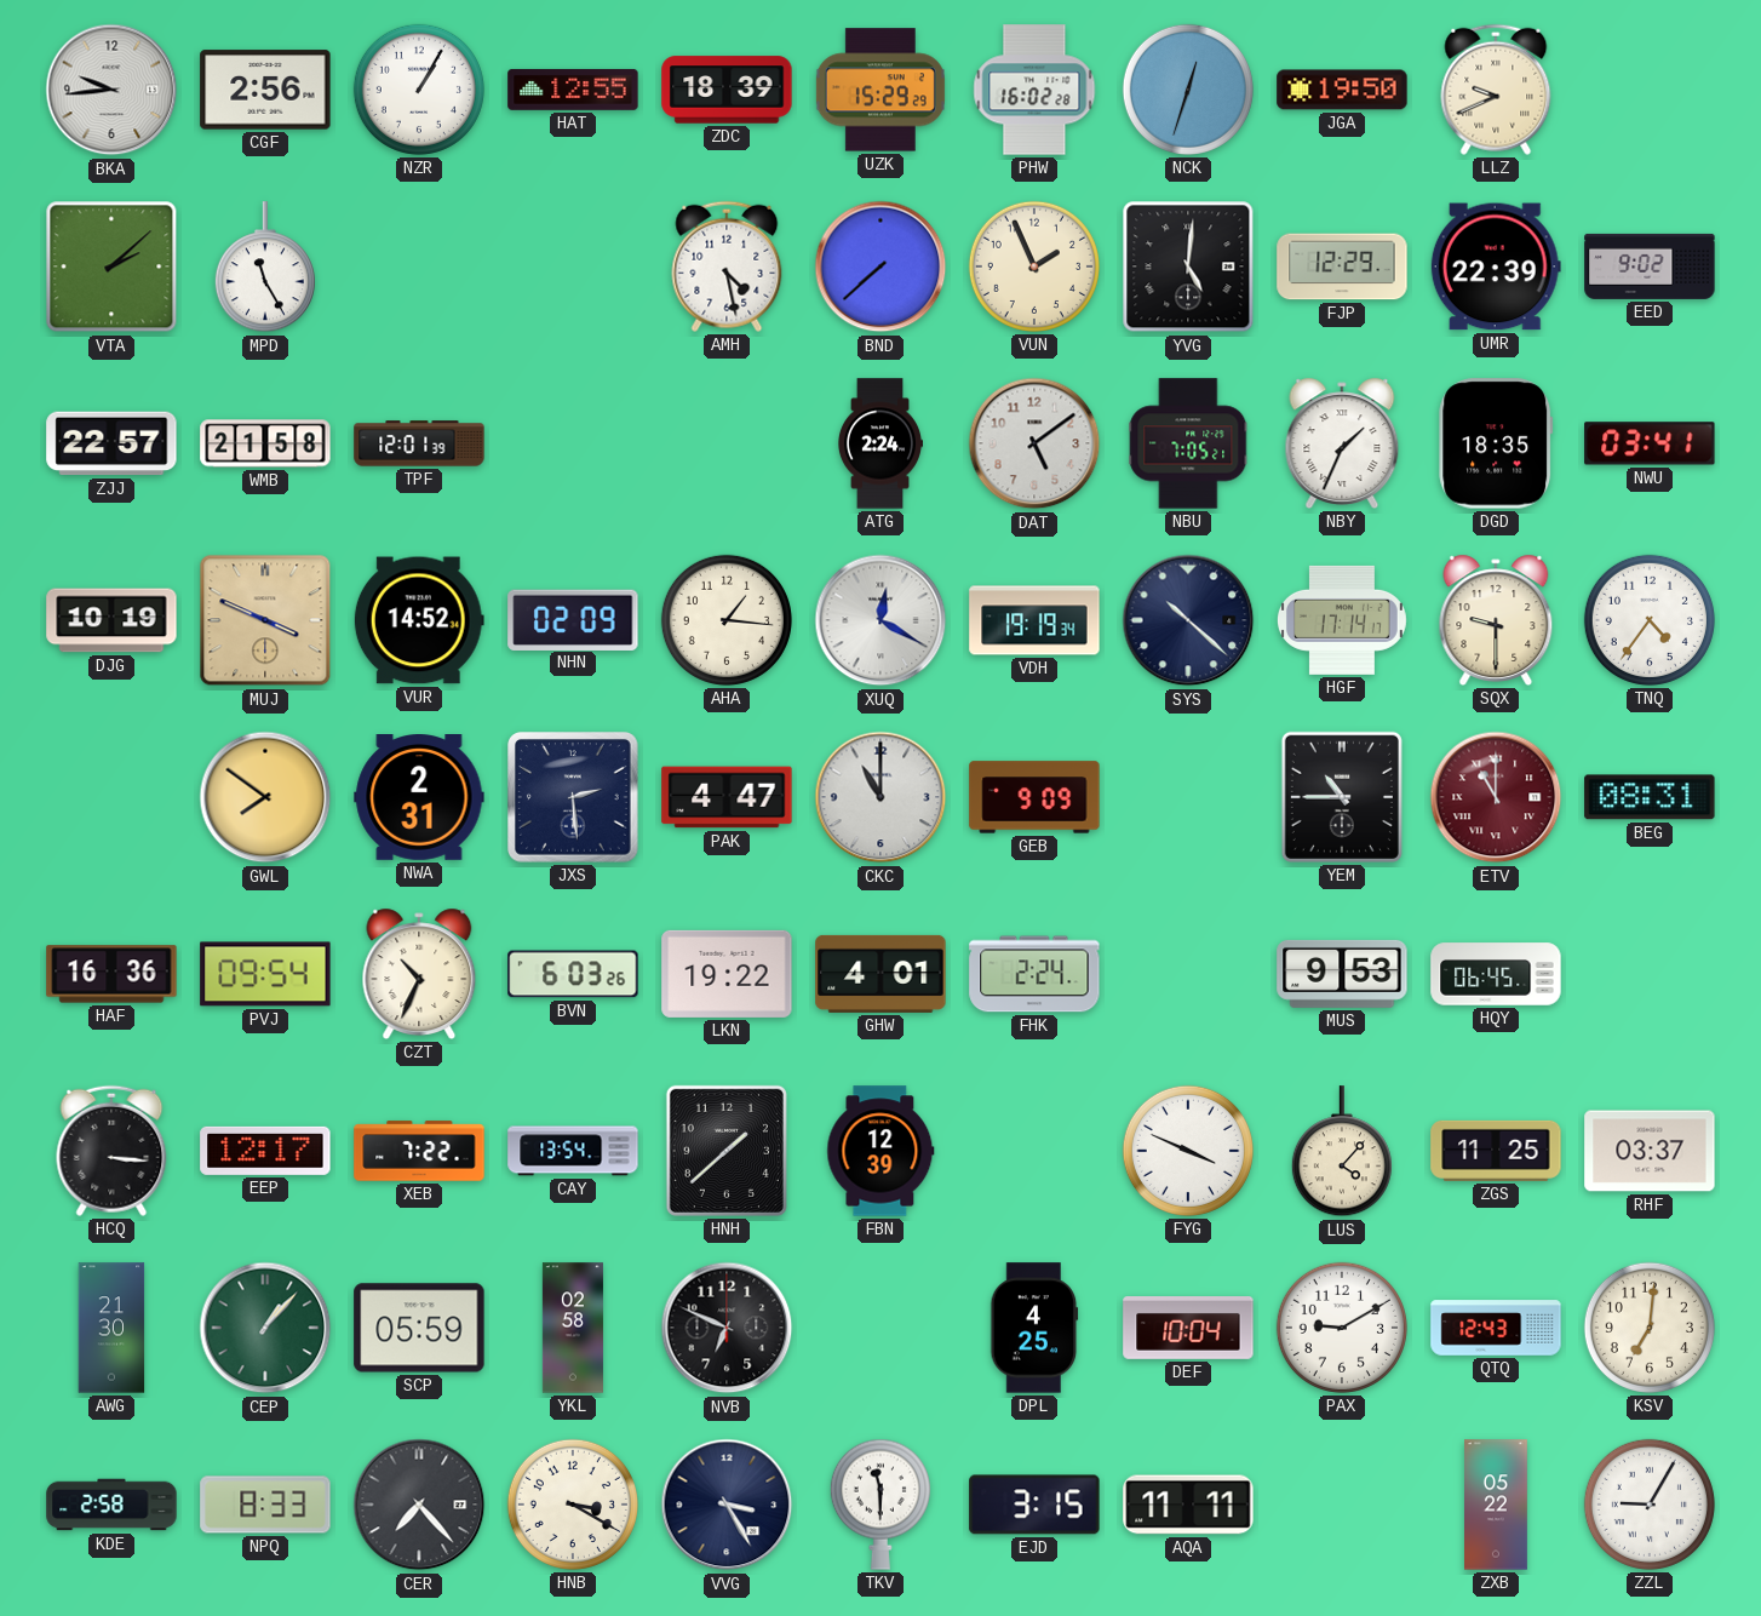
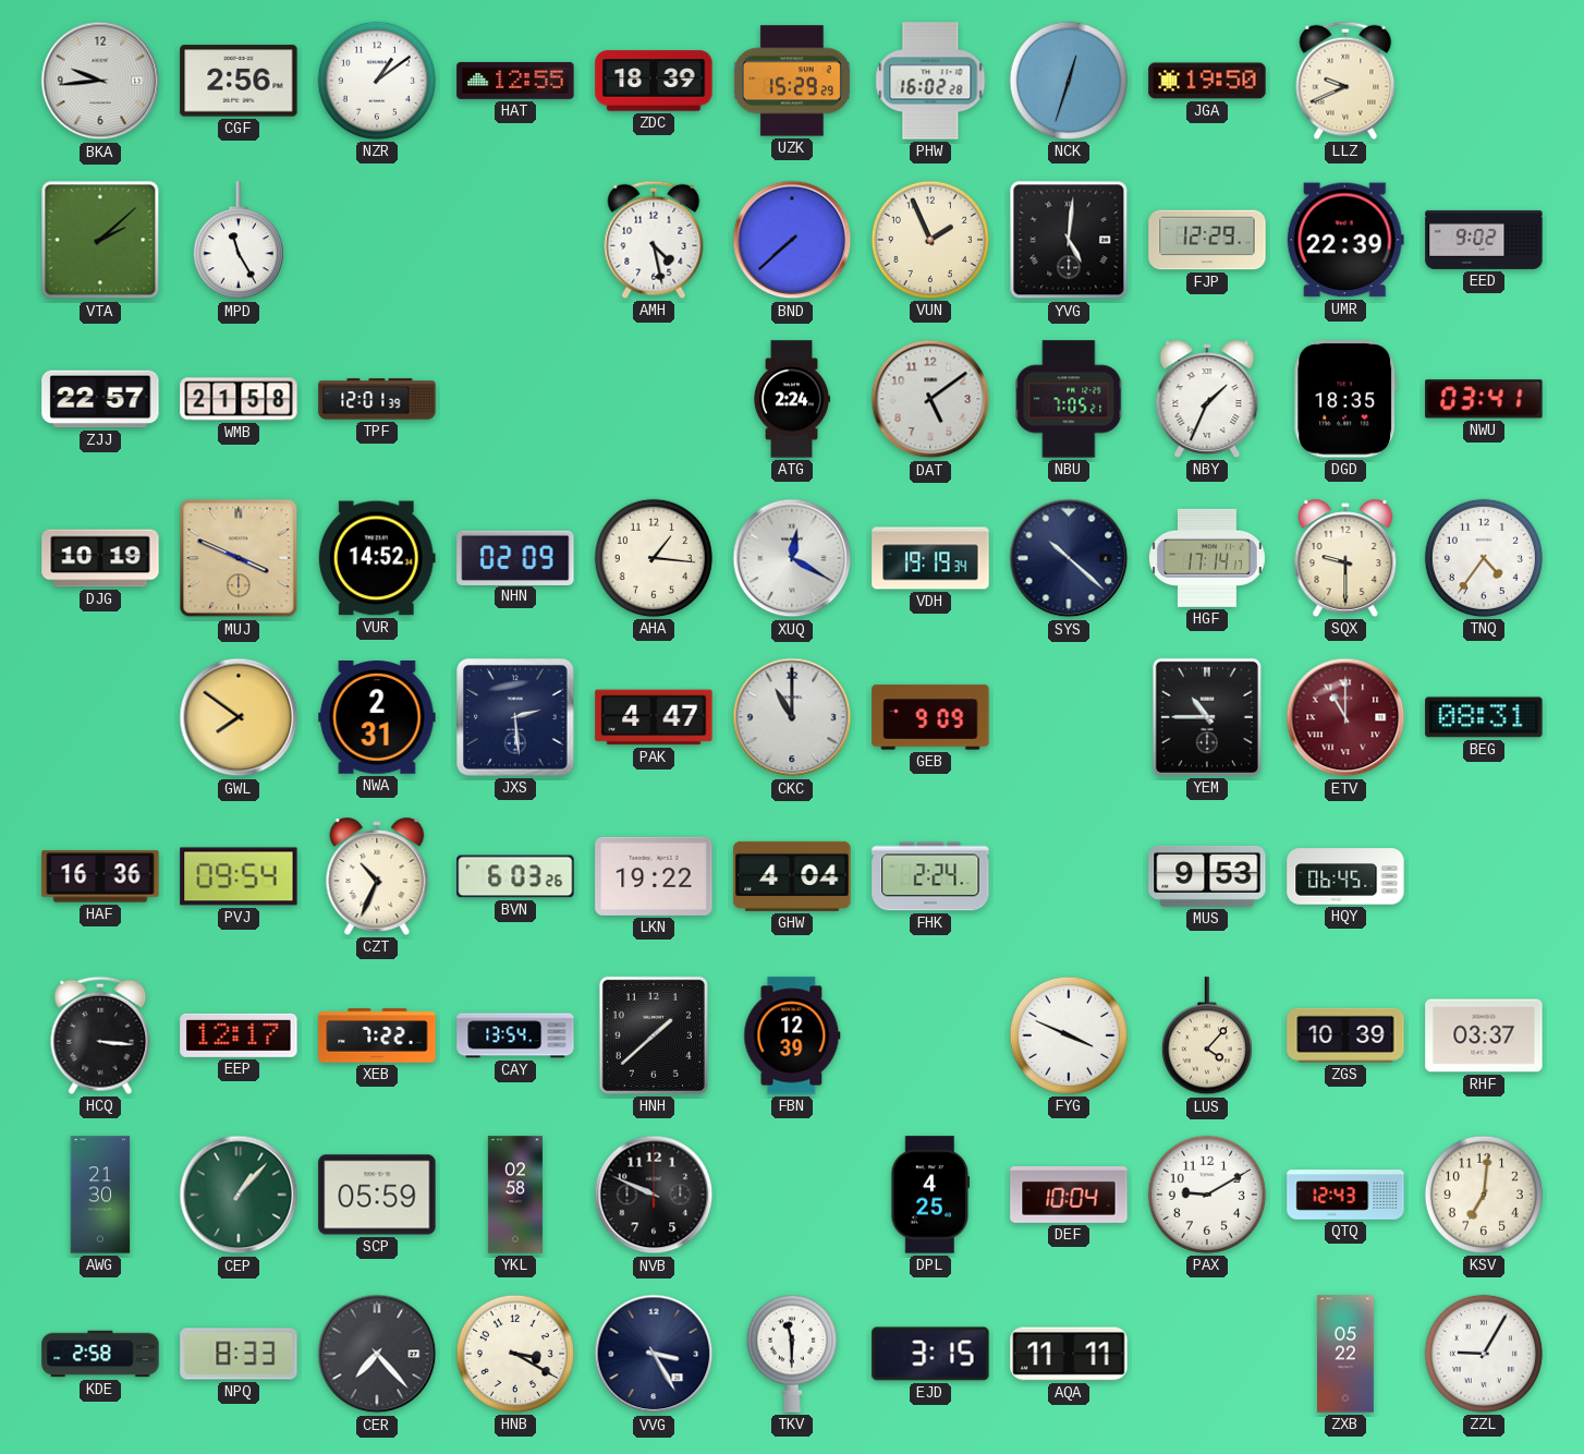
NZR: 1:05 -> 1:09
GHW: 4:01 -> 4:04
ZGS: 11:25 -> 10:39
NVB: 6:49 -> 9:49
